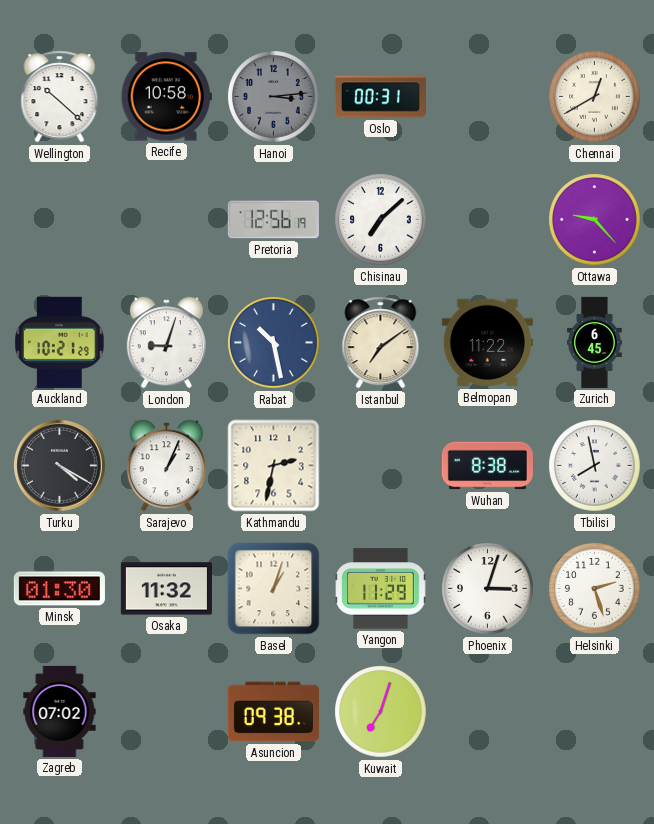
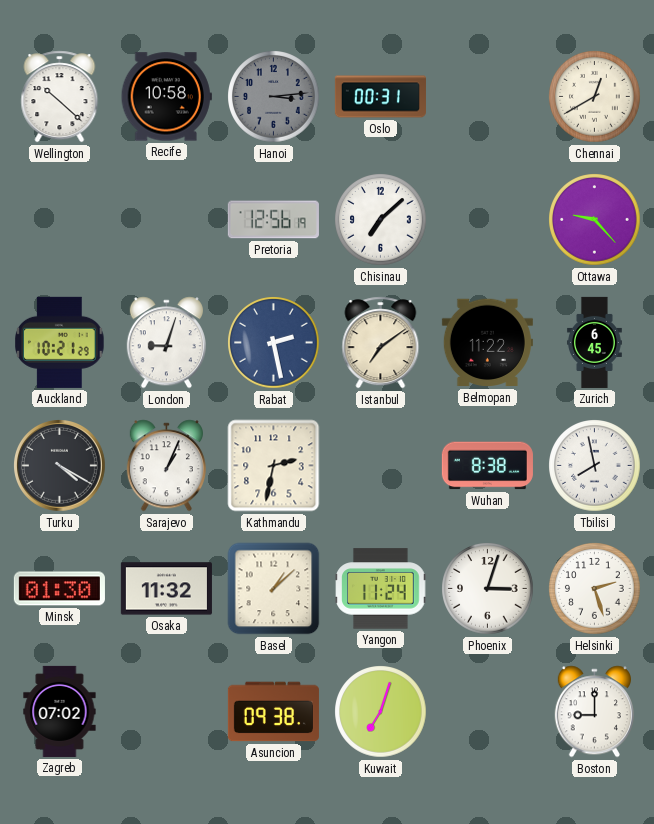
Rabat: 10:28 -> 2:28
Basel: 1:03 -> 1:08
Yangon: 11:29 -> 11:24
Boston: none -> 9:00
